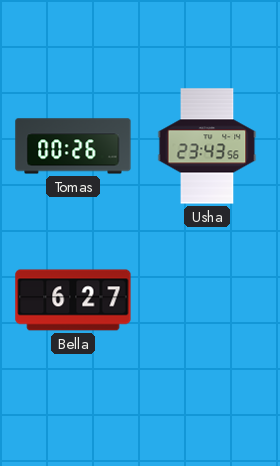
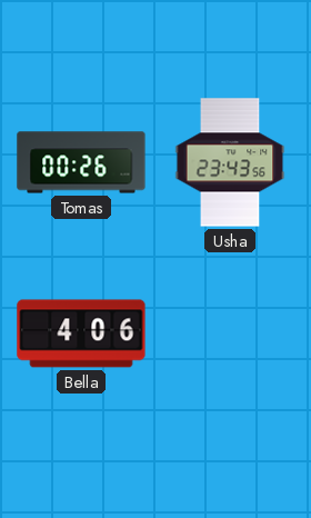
Bella: 6:27 -> 4:06
